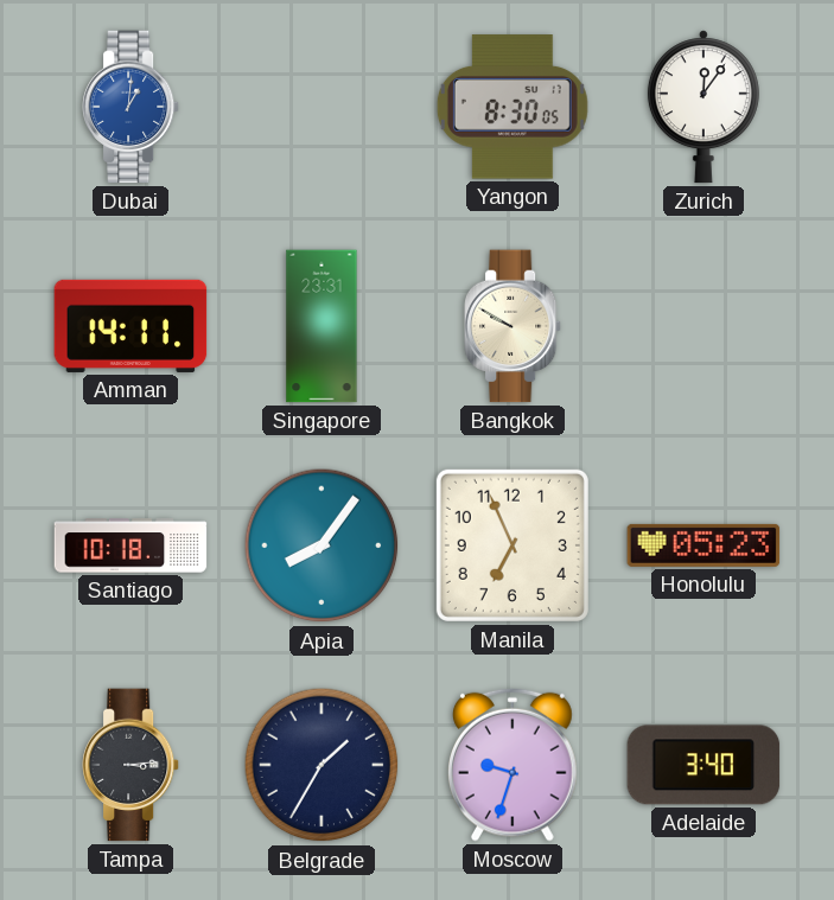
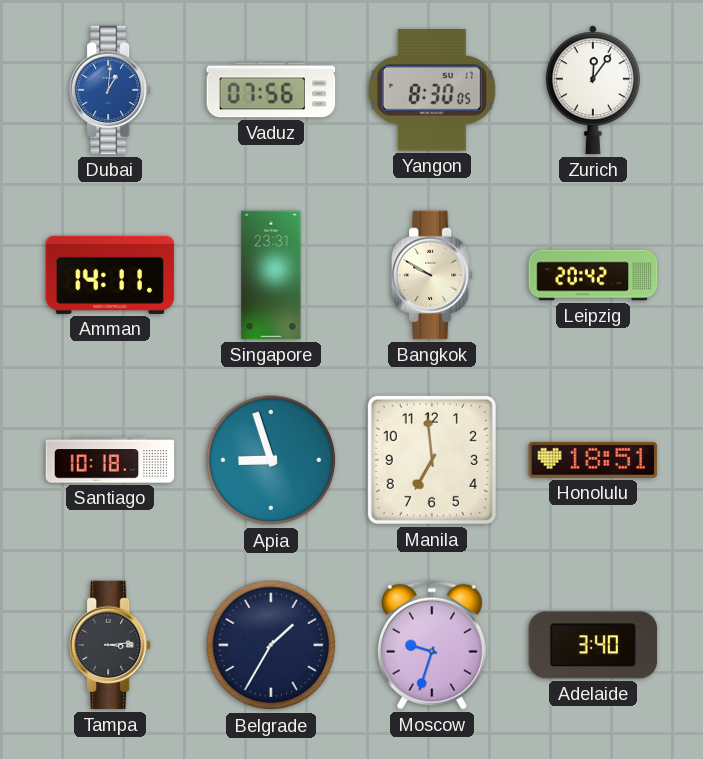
Vaduz: none -> 07:56
Leipzig: none -> 20:42
Apia: 8:06 -> 8:57
Manila: 6:56 -> 6:59
Honolulu: 05:23 -> 18:51
